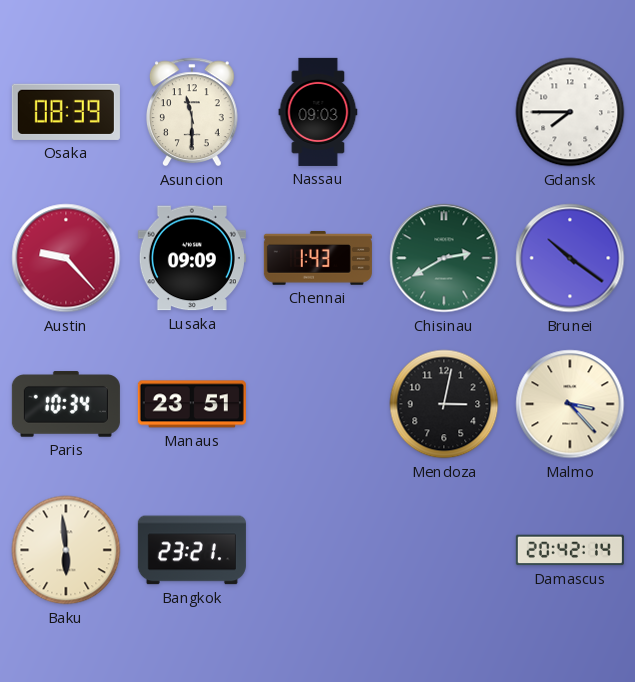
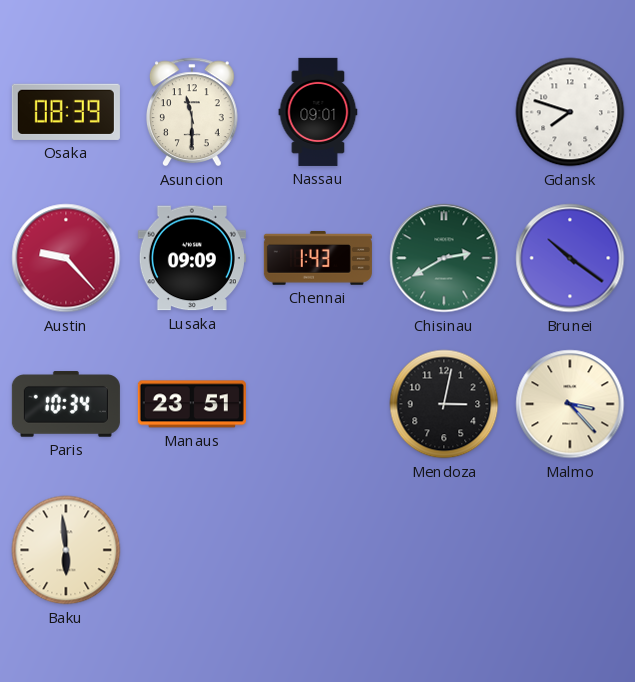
Nassau: 09:03 -> 09:01
Gdansk: 7:45 -> 7:48
Bangkok: 23:21 -> none
Damascus: 20:42 -> none
